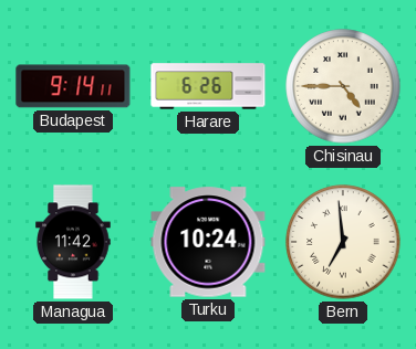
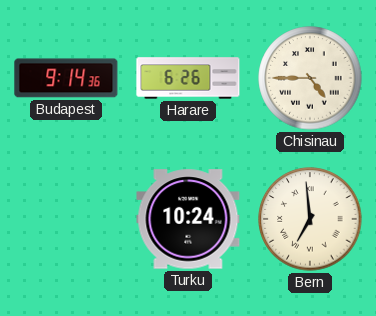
Budapest: 9:14:11 -> 9:14:36
Managua: 11:42 -> none
